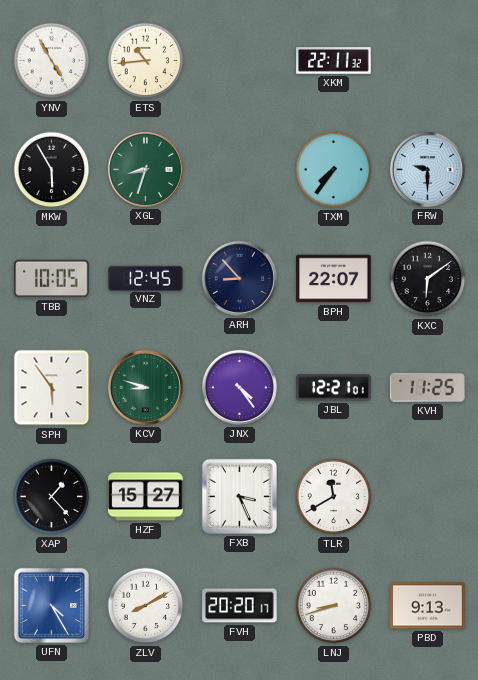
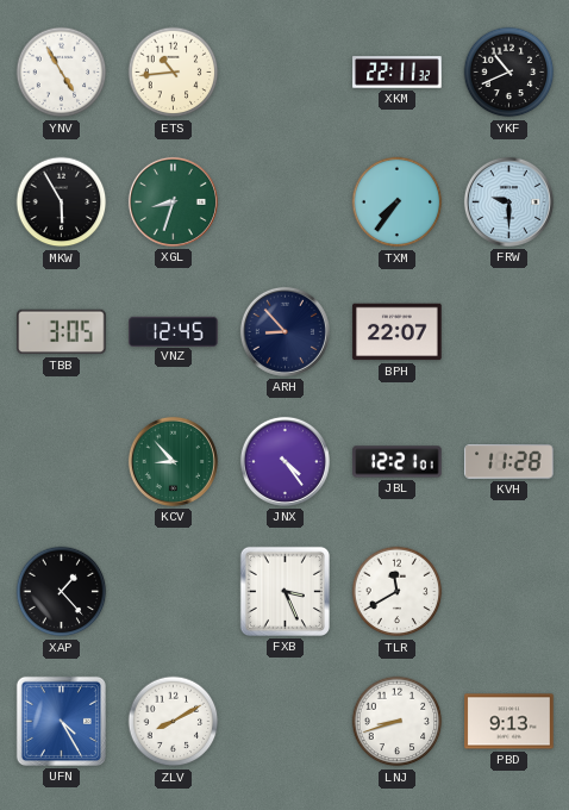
YKF: none -> 10:41
TBB: 10:05 -> 3:05
KXC: 6:09 -> none
SPH: 5:54 -> none
KCV: 8:48 -> 8:53
KVH: 11:25 -> 11:28
HZF: 15:27 -> none
FVH: 20:20 -> none
